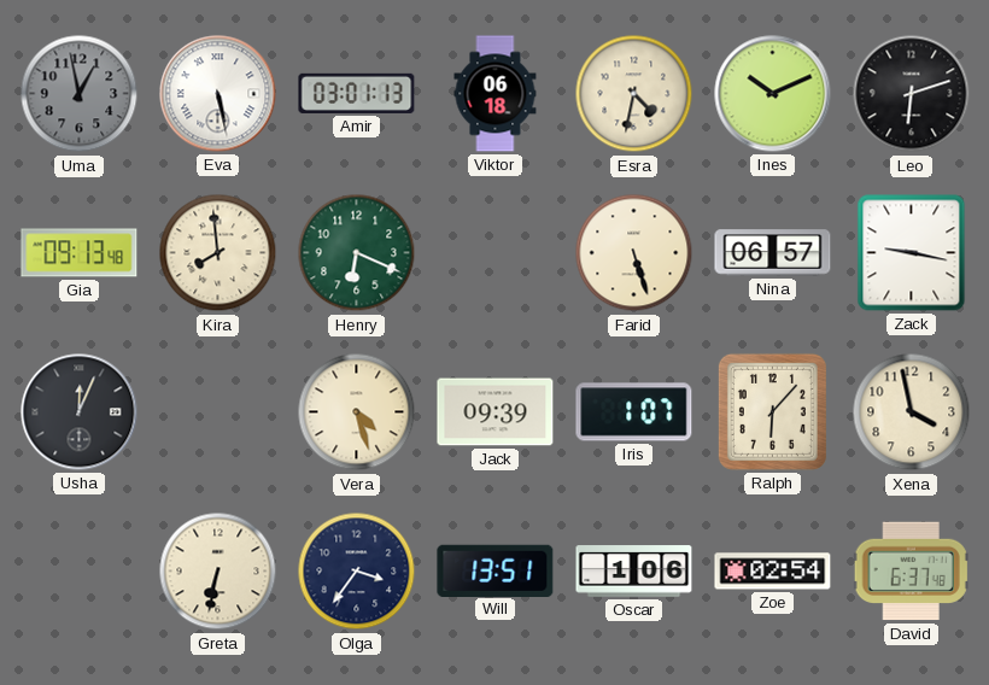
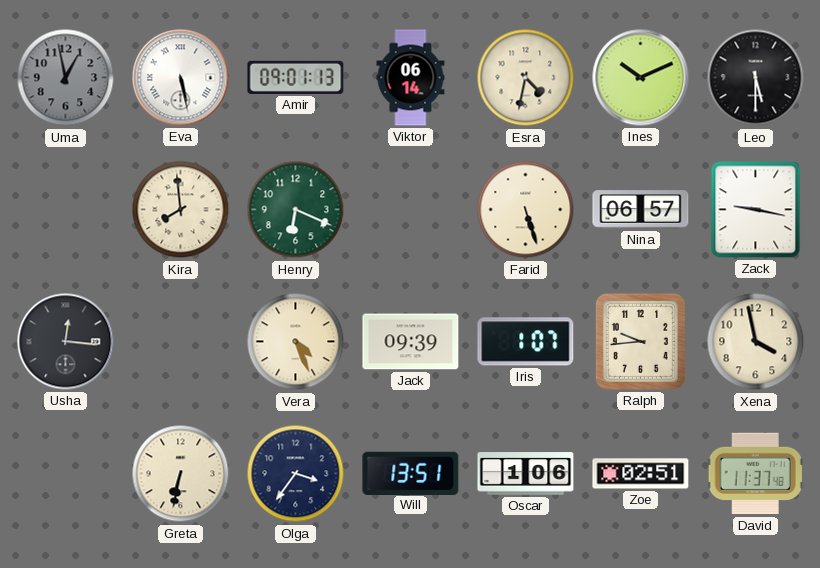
Amir: 03:01 -> 09:01
Viktor: 06:18 -> 06:14
Leo: 6:12 -> 5:30
Gia: 09:13 -> none
Usha: 12:04 -> 12:16
Vera: 4:27 -> 4:26
Ralph: 6:07 -> 9:44
Zoe: 02:54 -> 02:51
David: 6:37 -> 11:37
